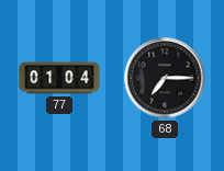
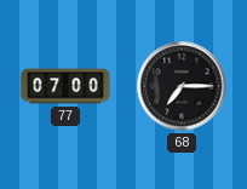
77: 01:04 -> 07:00
